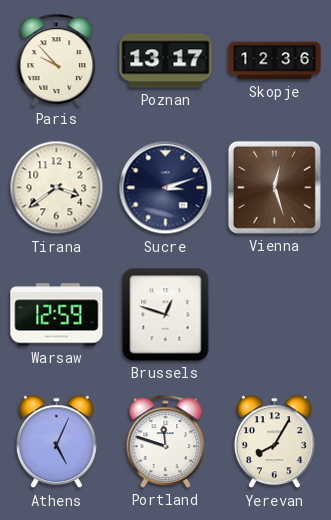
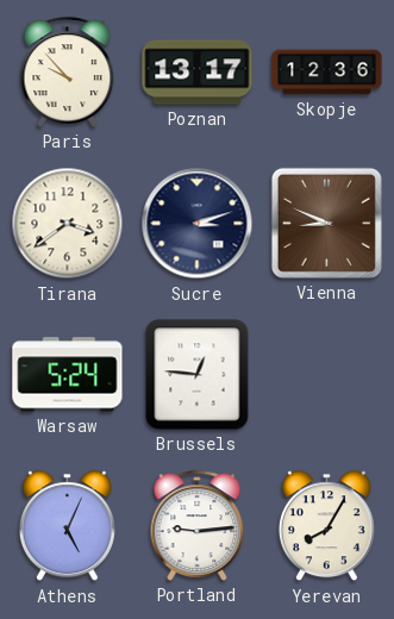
Vienna: 12:27 -> 8:49
Warsaw: 12:59 -> 5:24
Brussels: 12:48 -> 12:46
Portland: 11:48 -> 9:14
